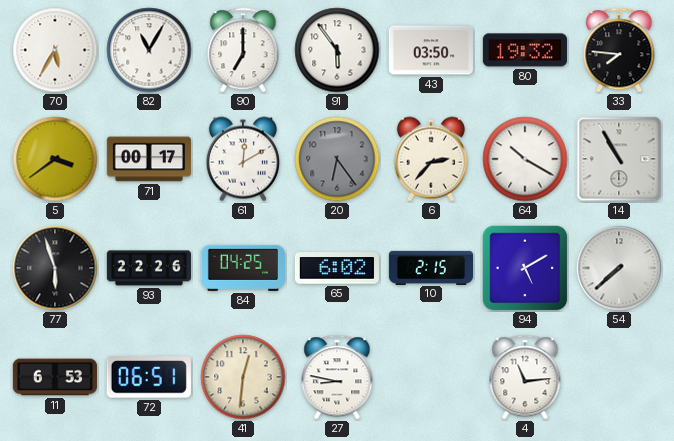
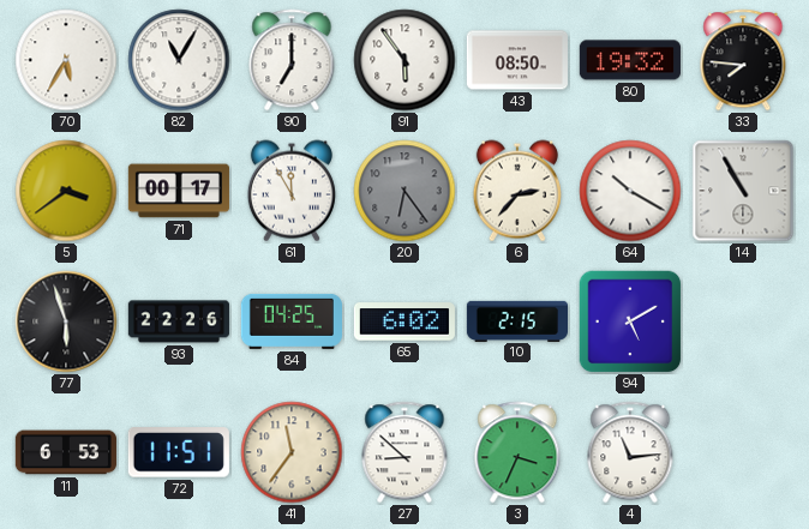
43: 03:50 -> 08:50
61: 12:10 -> 11:55
54: 7:38 -> none
72: 06:51 -> 11:51
41: 12:31 -> 11:36
27: 8:47 -> 8:52
3: none -> 3:34
